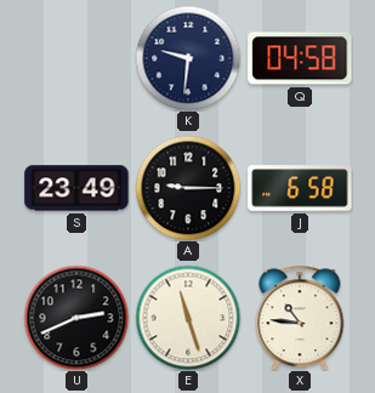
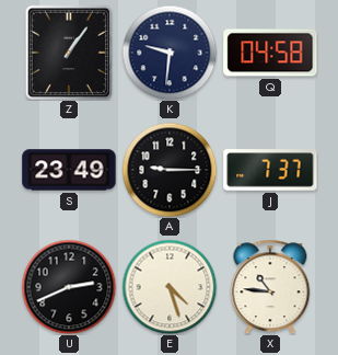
Z: none -> 1:06
J: 6:58 -> 7:37
E: 11:27 -> 4:27
